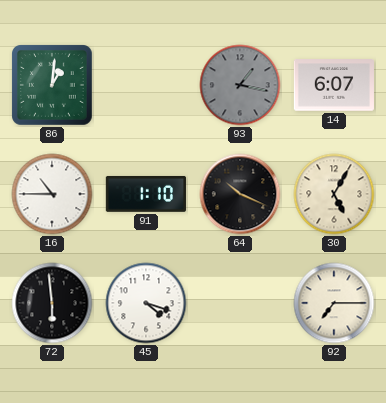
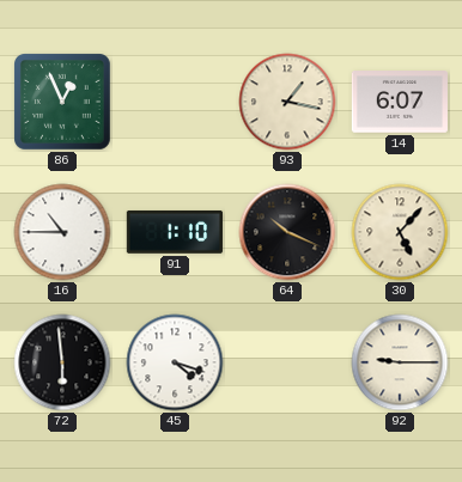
86: 1:01 -> 12:56
93 dial: grey -> cream
30: 5:05 -> 5:07
92: 7:15 -> 9:15
